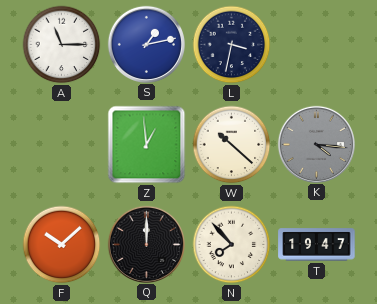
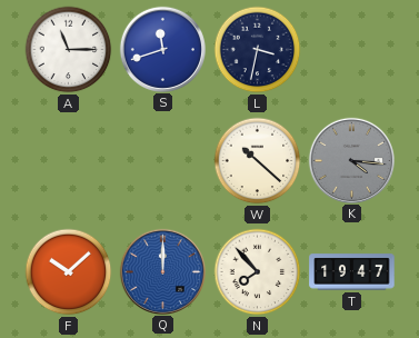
S: 1:13 -> 11:42
Z: 12:59 -> none
Q dial: black -> blue
